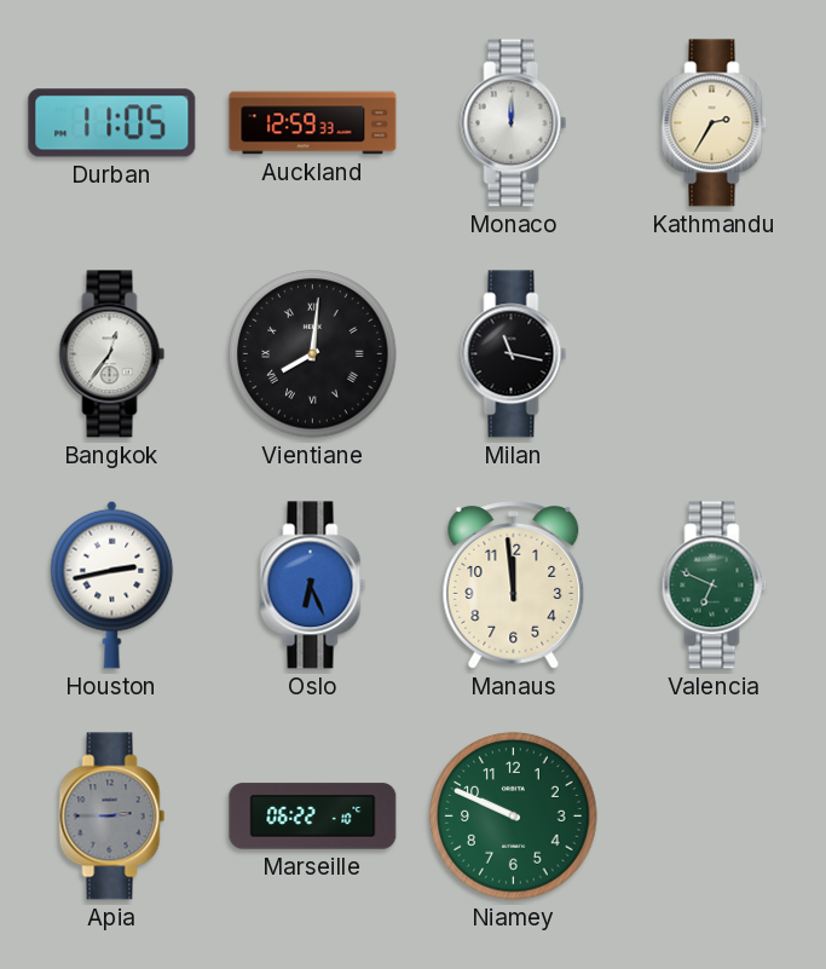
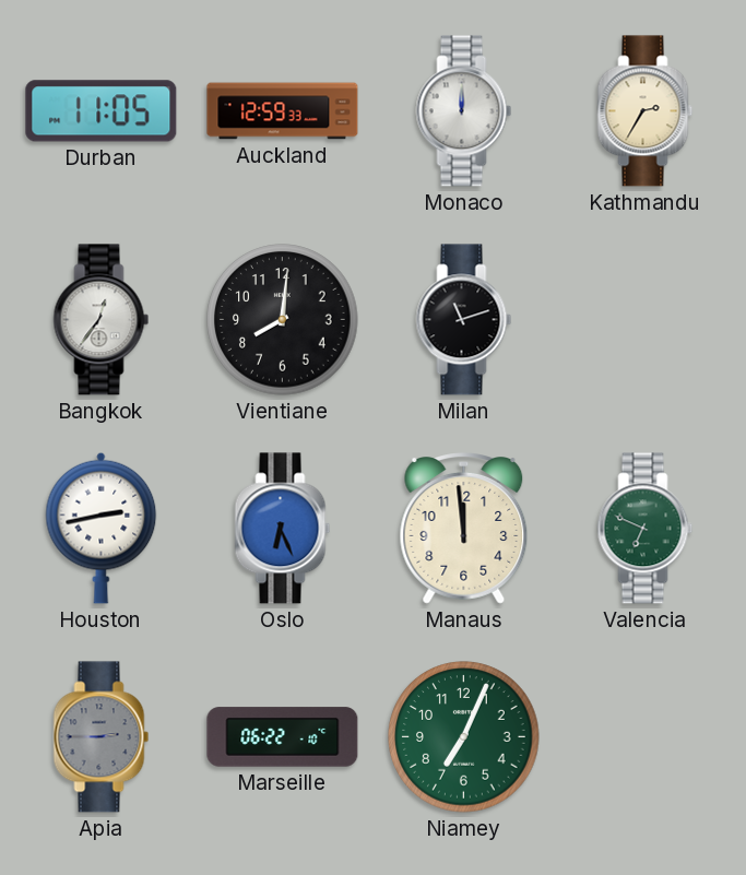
Vientiane numerals: Roman -> Arabic
Milan: 11:17 -> 11:12
Niamey: 9:49 -> 7:04
